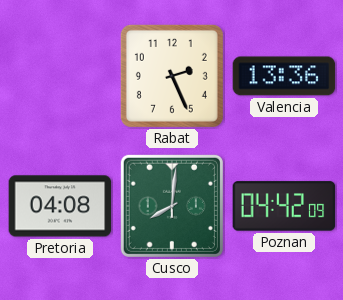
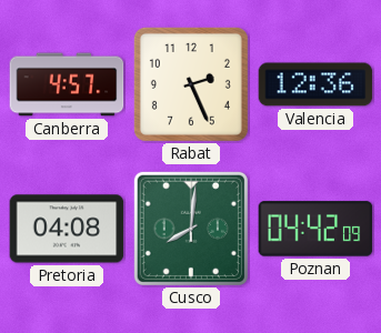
Canberra: none -> 4:57
Valencia: 13:36 -> 12:36
